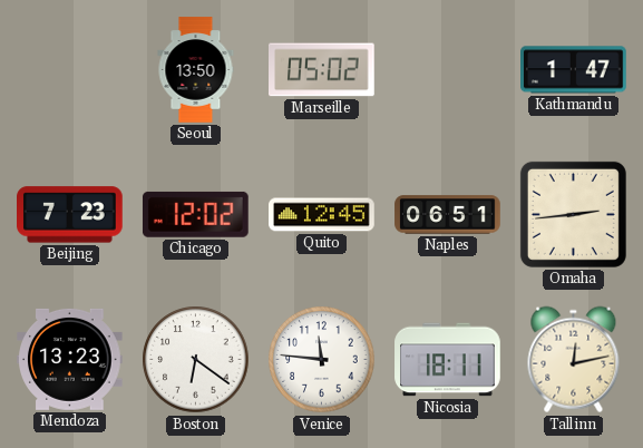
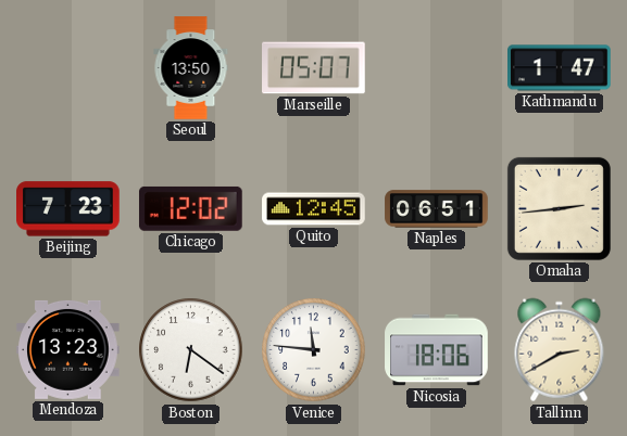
Marseille: 05:02 -> 05:07
Nicosia: 18:11 -> 18:06
Tallinn: 12:13 -> 2:40
